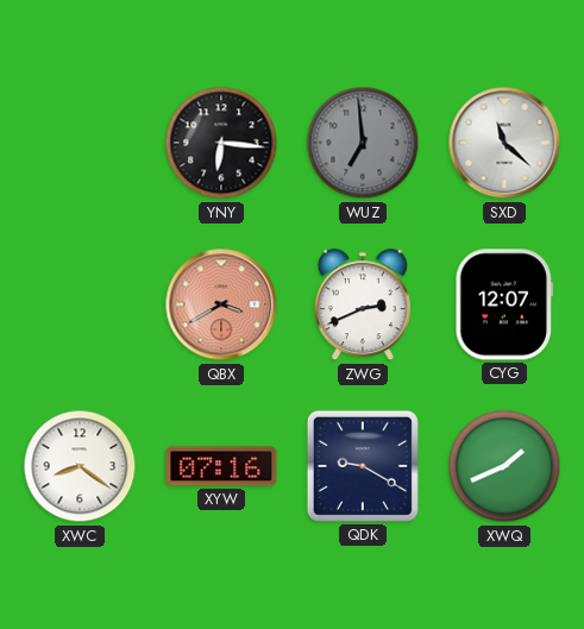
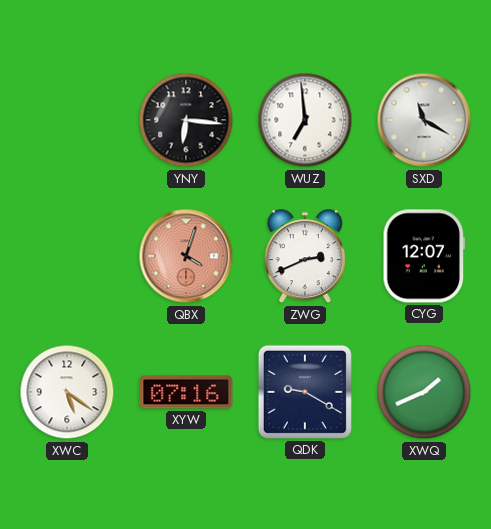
WUZ dial: grey -> white
SXD: 11:22 -> 11:20
QBX: 3:40 -> 4:03
XWC: 8:21 -> 5:21
